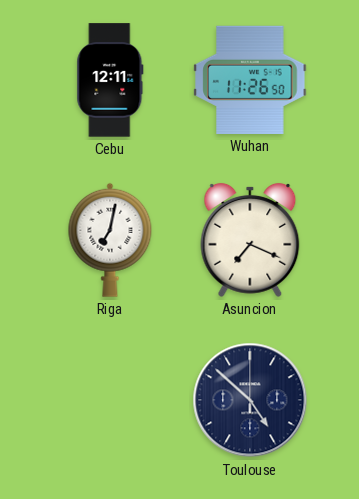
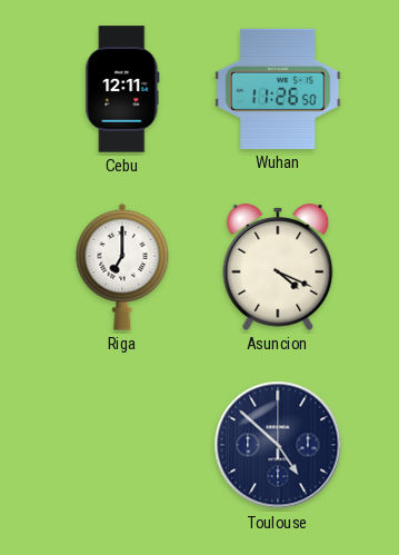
Riga: 7:02 -> 7:00
Asuncion: 7:19 -> 4:19
